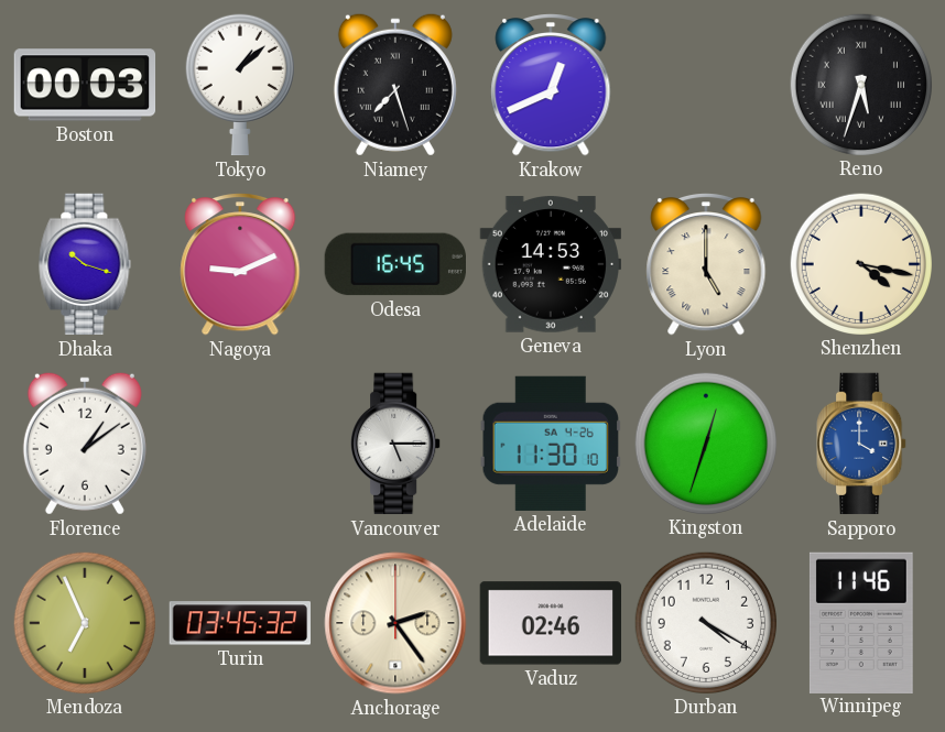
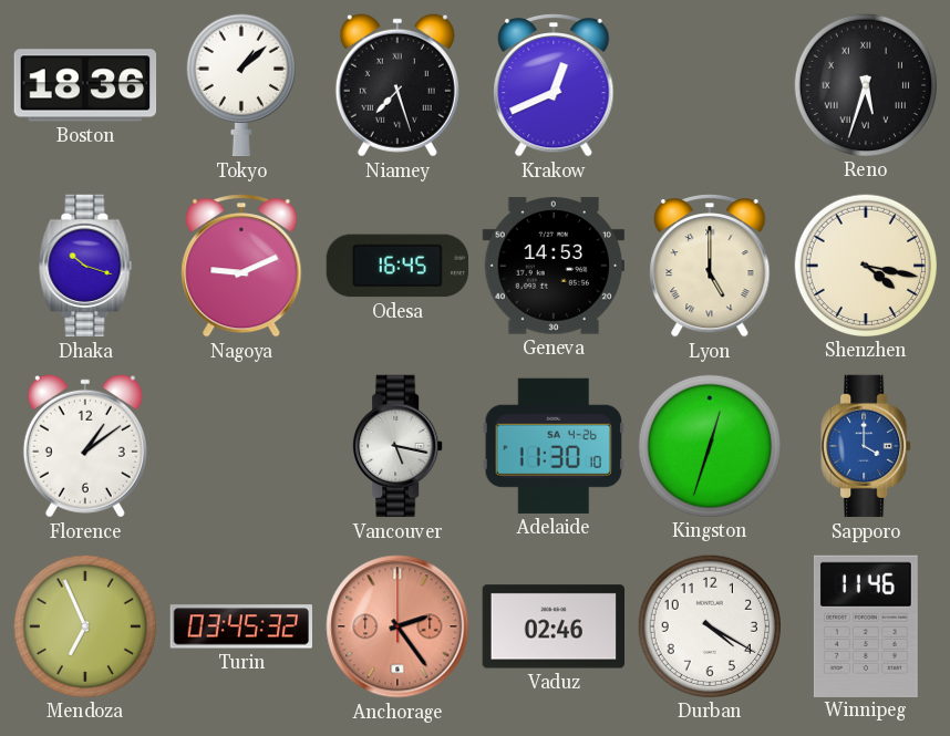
Boston: 00:03 -> 18:36
Vancouver: 5:15 -> 5:17
Anchorage dial: cream -> salmon
